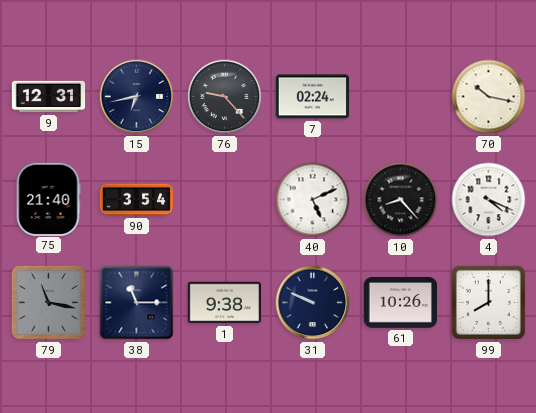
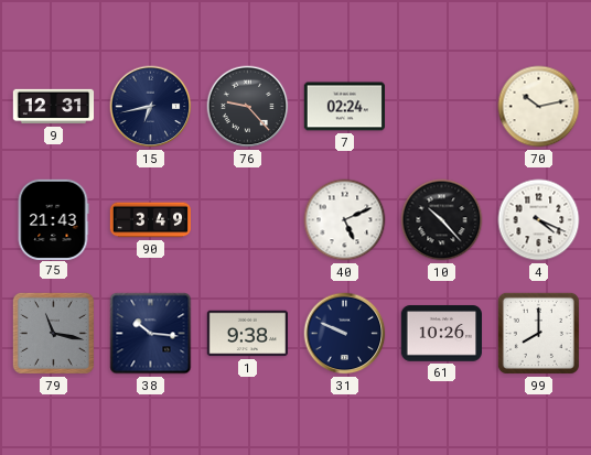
70: 10:17 -> 10:13
75: 21:40 -> 21:43
90: 3:54 -> 3:49
10: 8:23 -> 10:23
38: 11:15 -> 10:16
